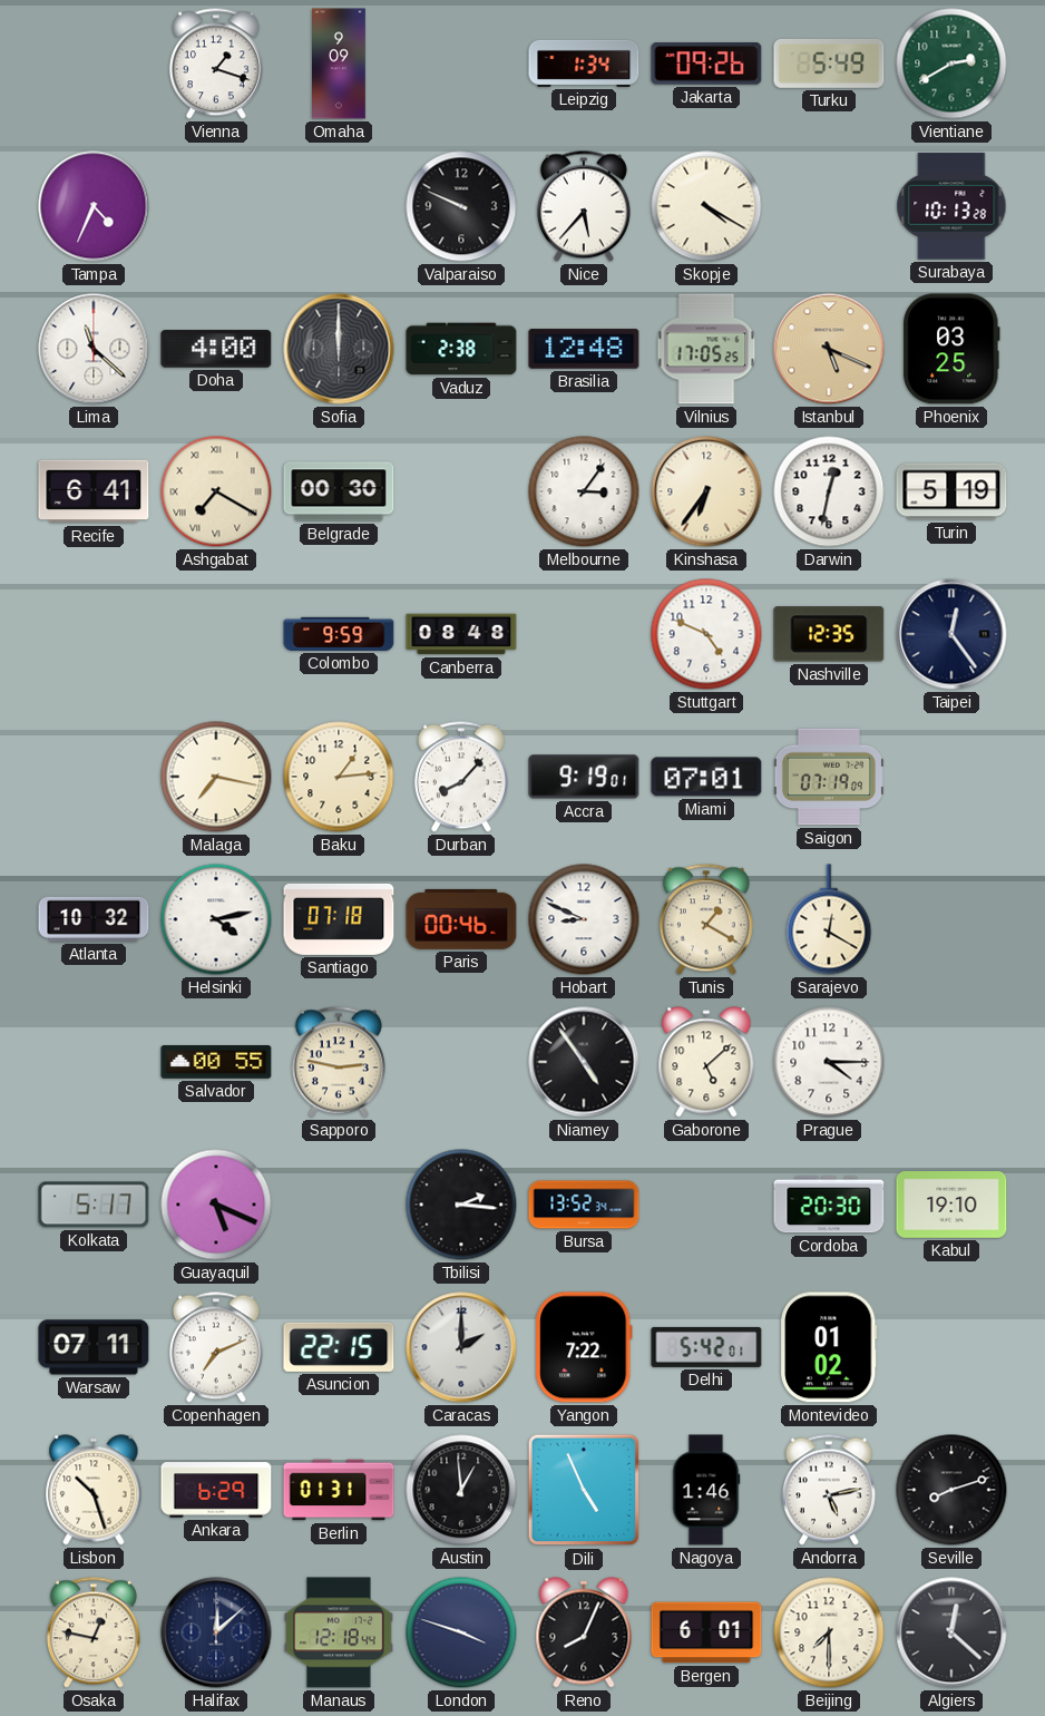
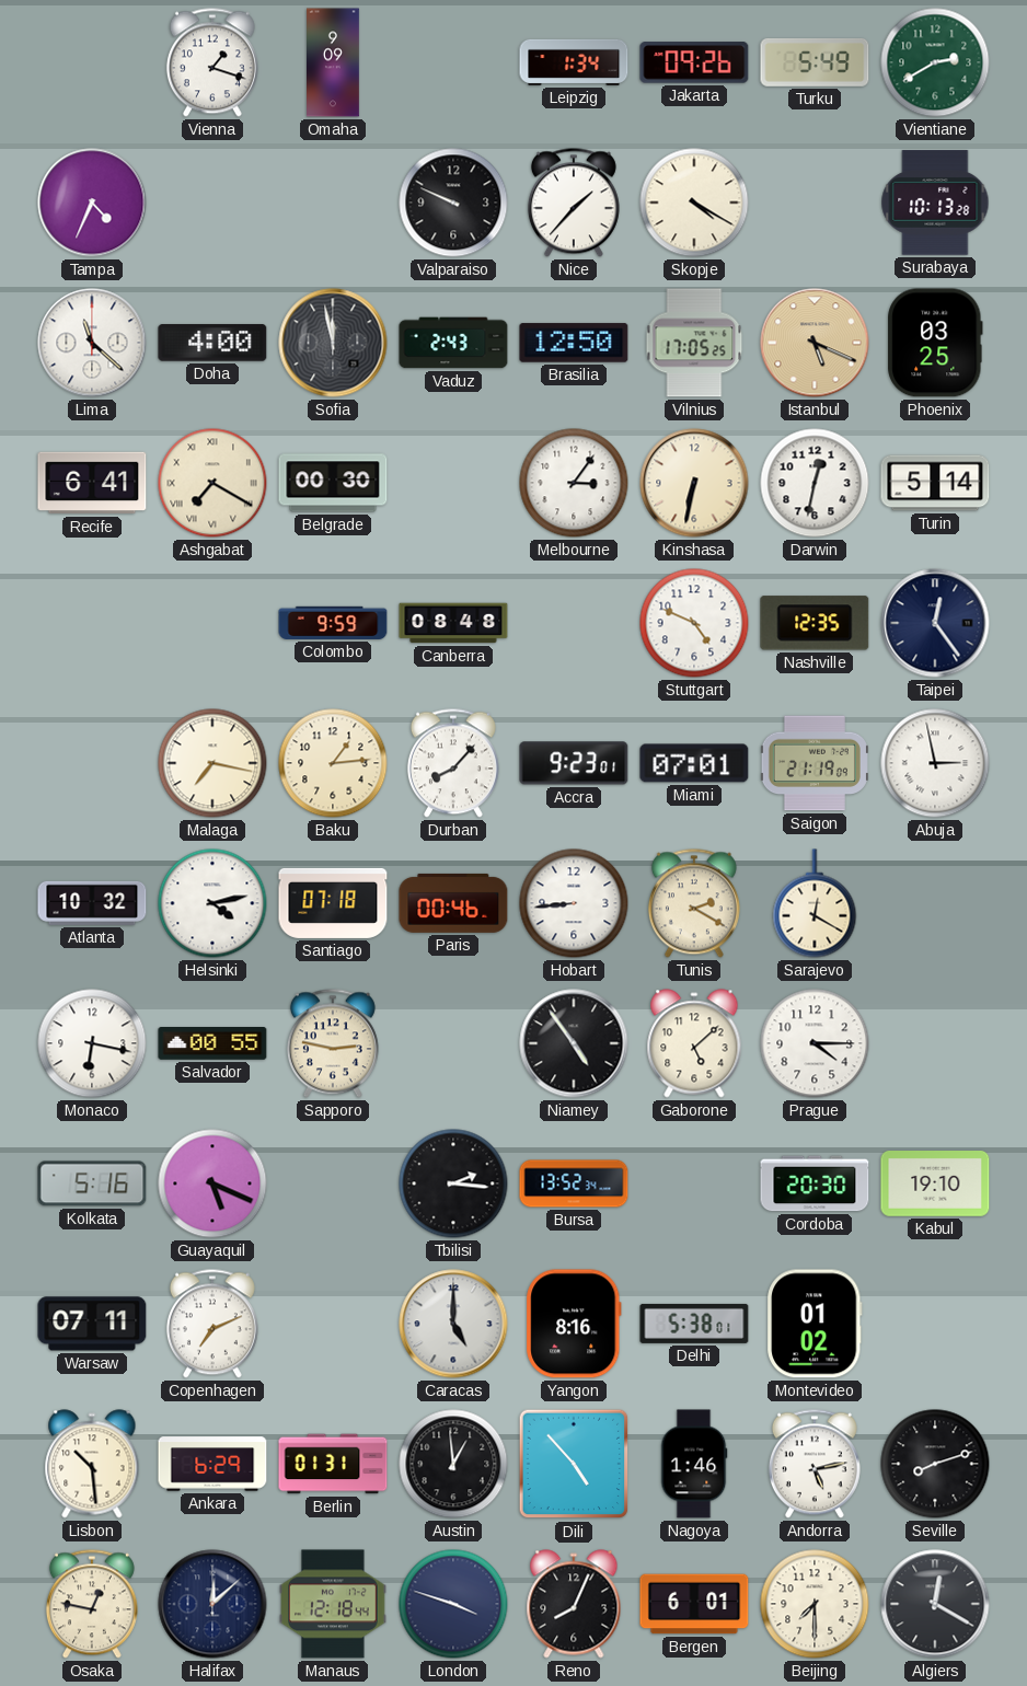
Nice: 5:37 -> 1:37
Sofia: 12:00 -> 11:58
Vaduz: 2:38 -> 2:43
Brasilia: 12:48 -> 12:50
Kinshasa: 6:36 -> 6:32
Turin: 5:19 -> 5:14
Accra: 9:19 -> 9:23
Saigon: 07:19 -> 21:19
Abuja: none -> 2:58
Hobart: 8:49 -> 8:44
Tunis: 1:20 -> 2:20
Monaco: none -> 6:17
Kolkata: 5:17 -> 5:16
Asuncion: 22:15 -> none
Caracas: 2:00 -> 5:00
Yangon: 7:22 -> 8:16
Delhi: 5:42 -> 5:38
Lisbon: 10:27 -> 10:29
Dili: 4:56 -> 4:53
Algiers: 12:22 -> 12:20
